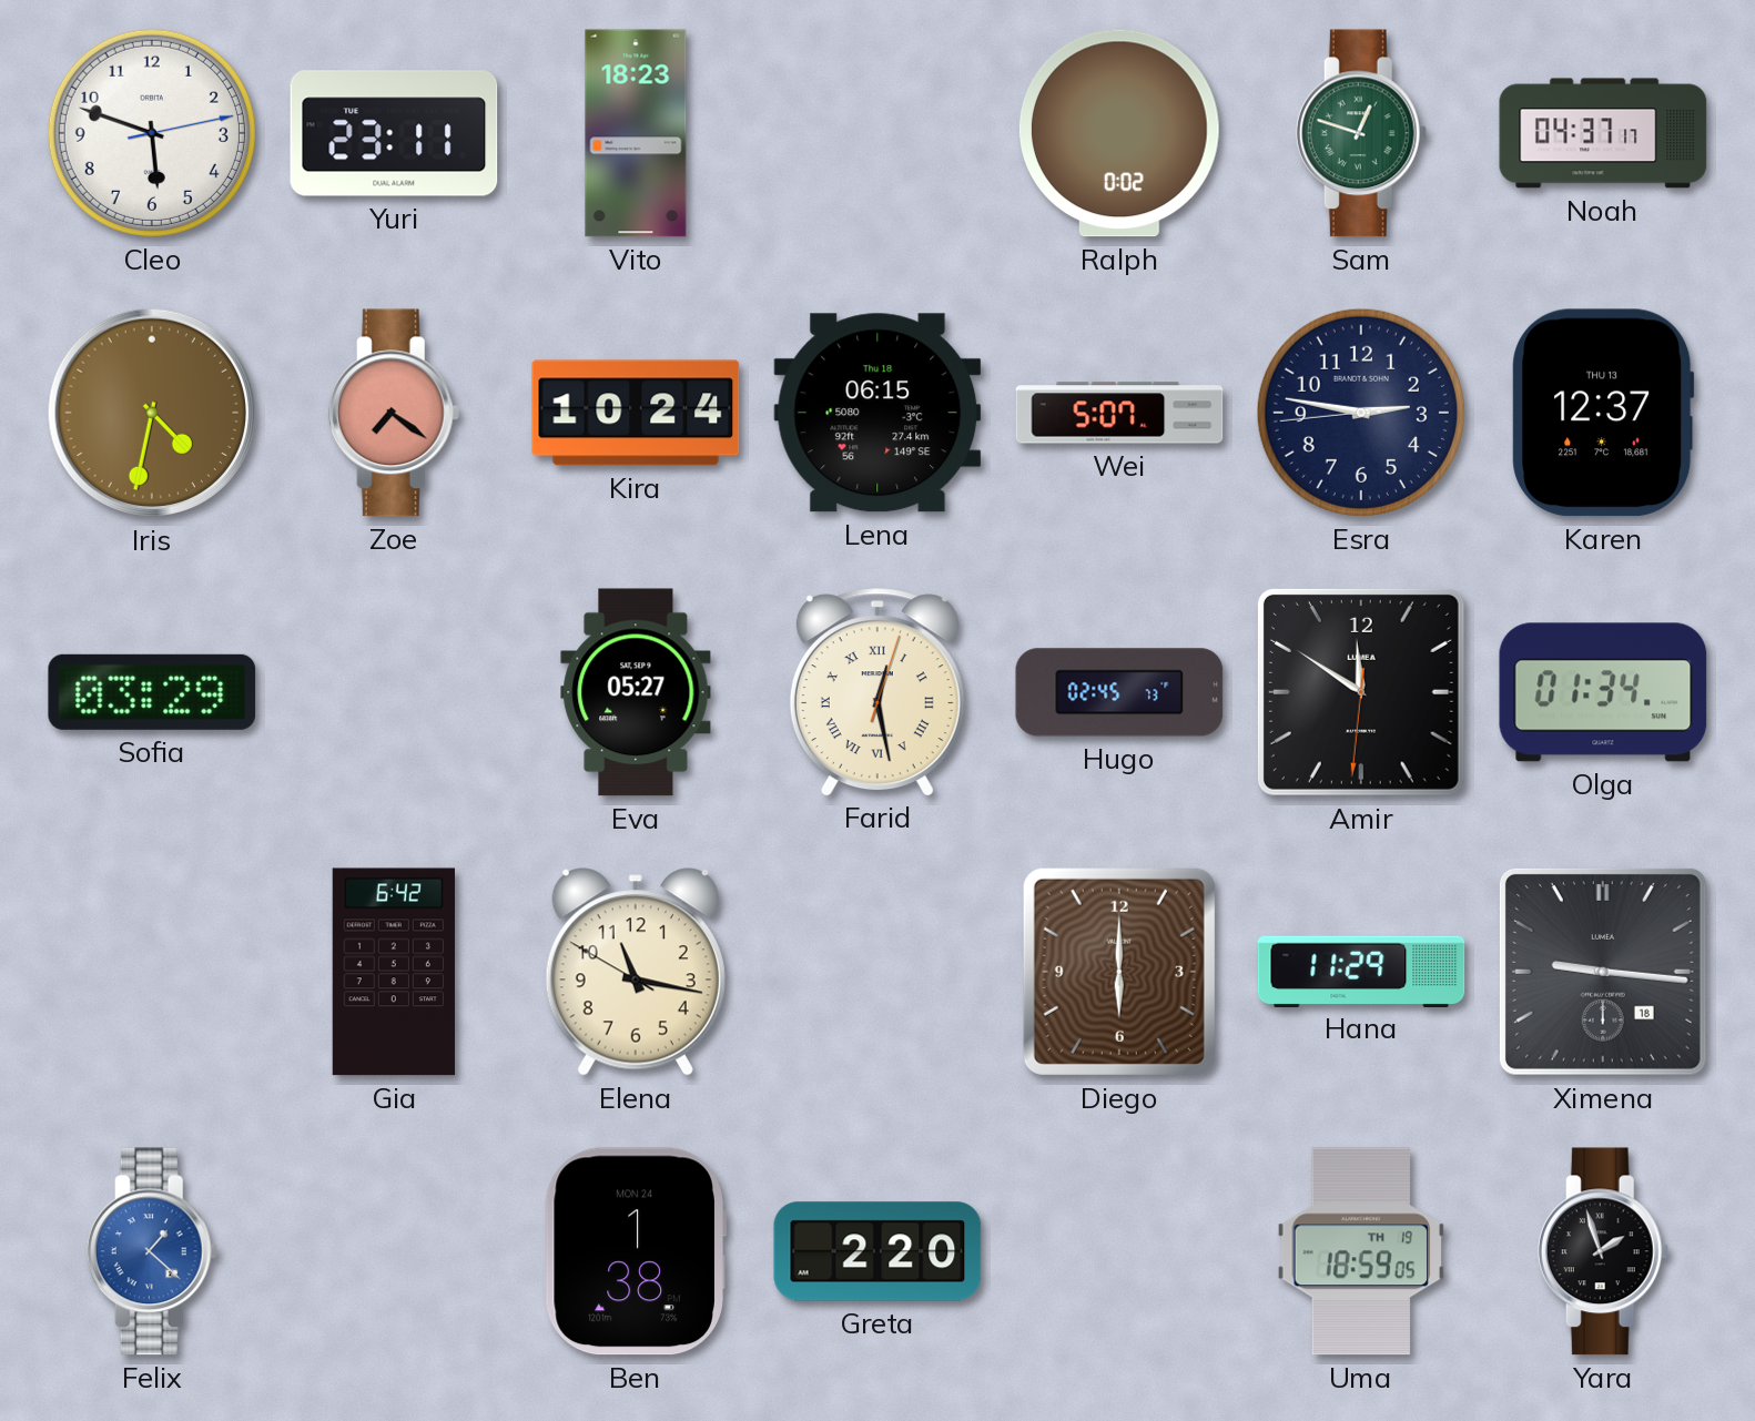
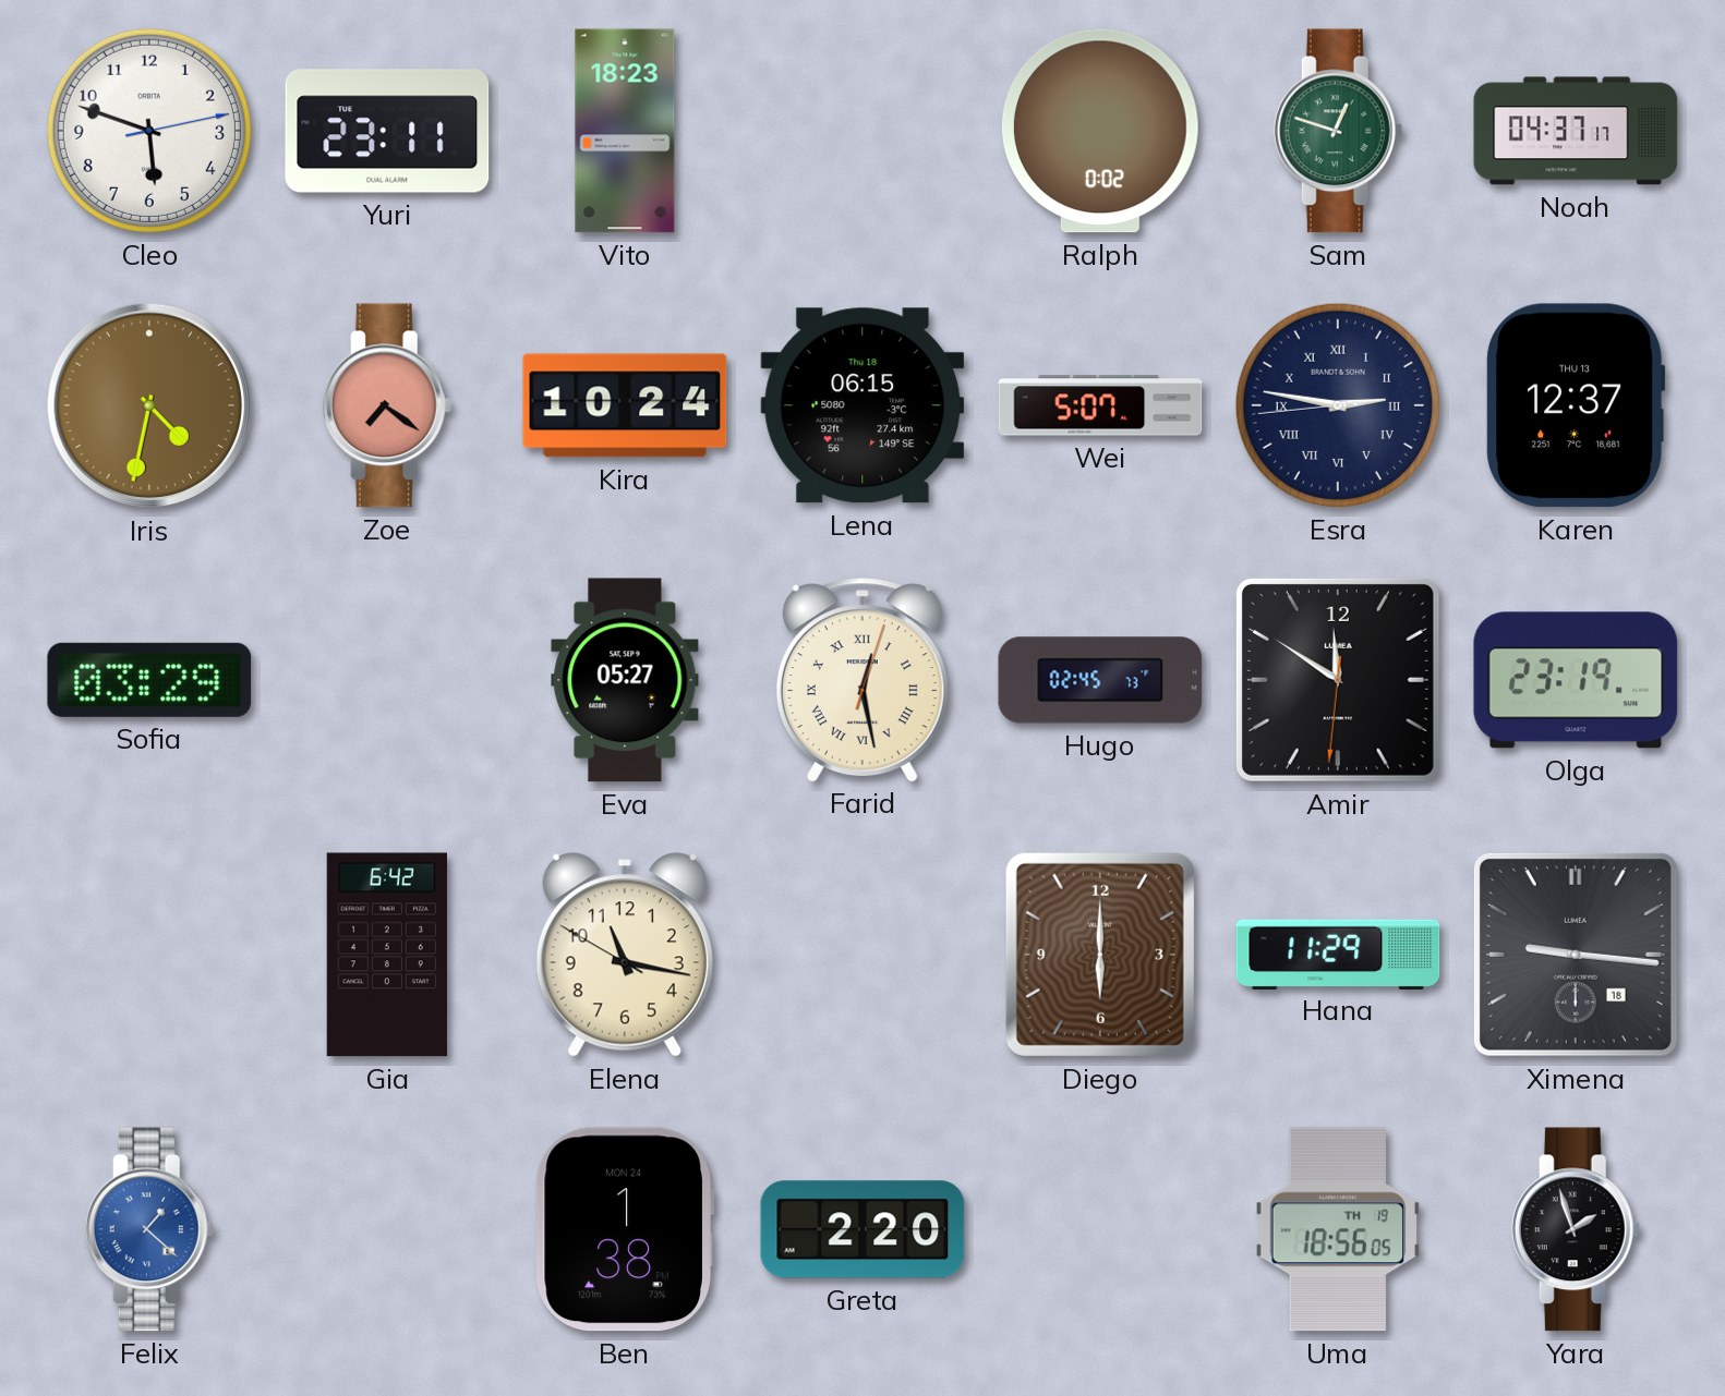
Esra numerals: Arabic -> Roman
Olga: 01:34 -> 23:19
Uma: 18:59 -> 18:56
